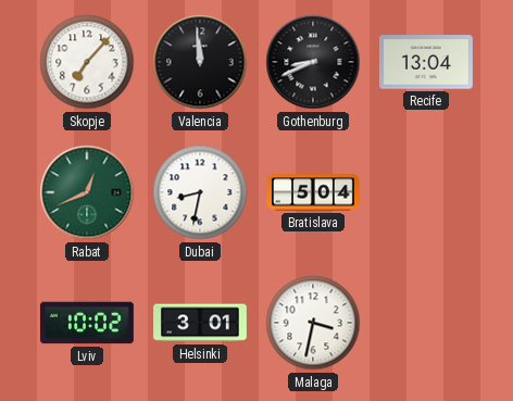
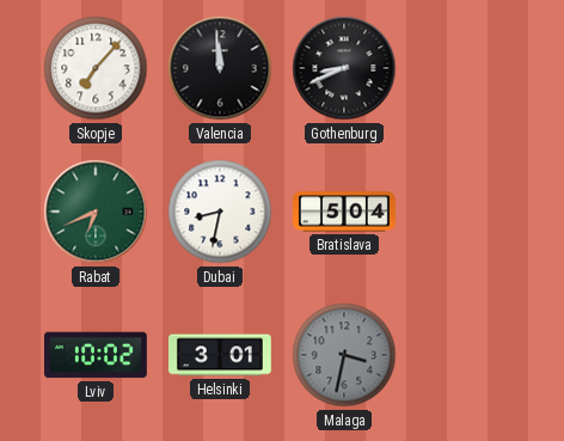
Recife: 13:04 -> none
Rabat: 12:41 -> 6:41
Malaga dial: white -> grey
